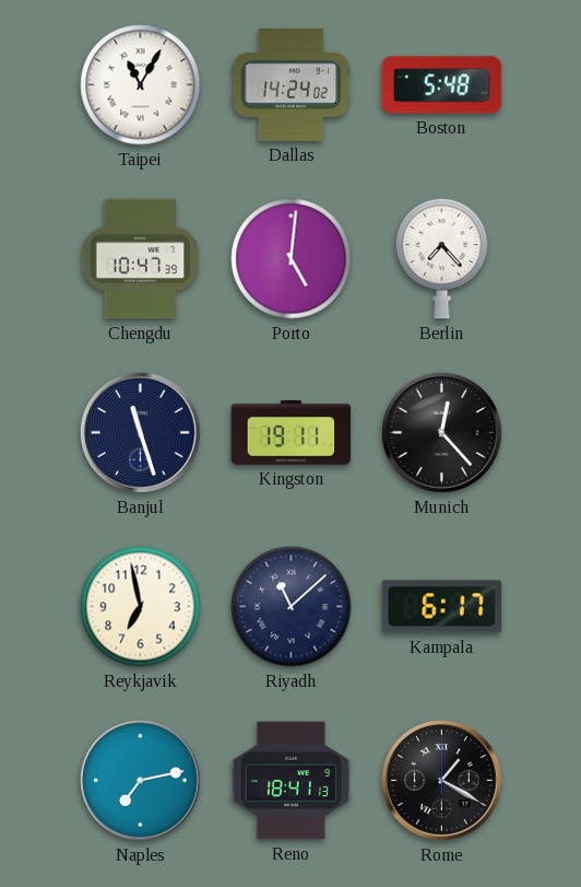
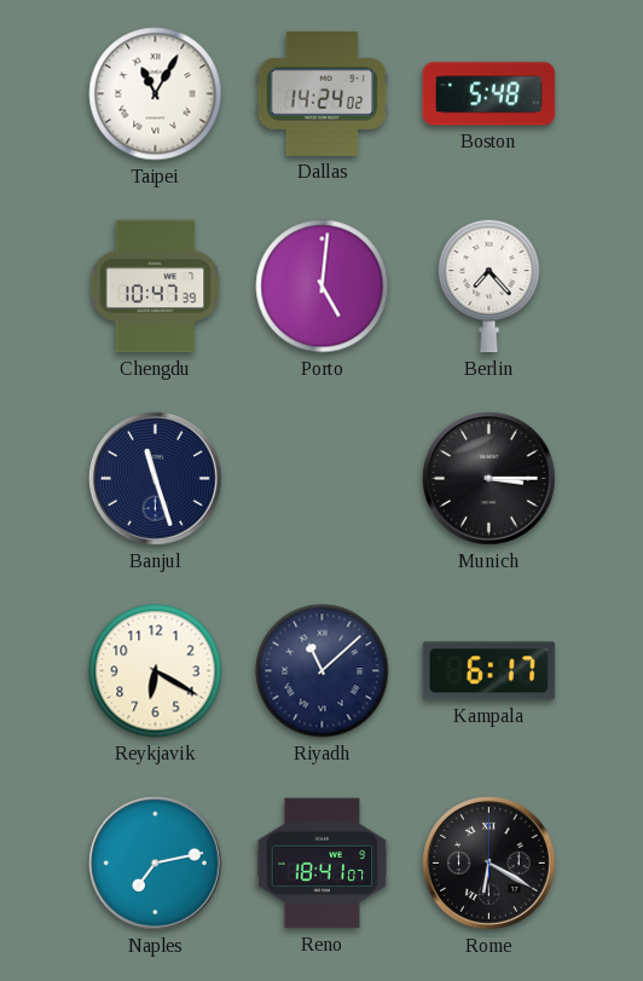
Kingston: 19:11 -> none
Munich: 12:23 -> 3:15
Reykjavik: 6:58 -> 6:20
Reno: 18:41:13 -> 18:41:07
Rome: 1:20 -> 6:20
